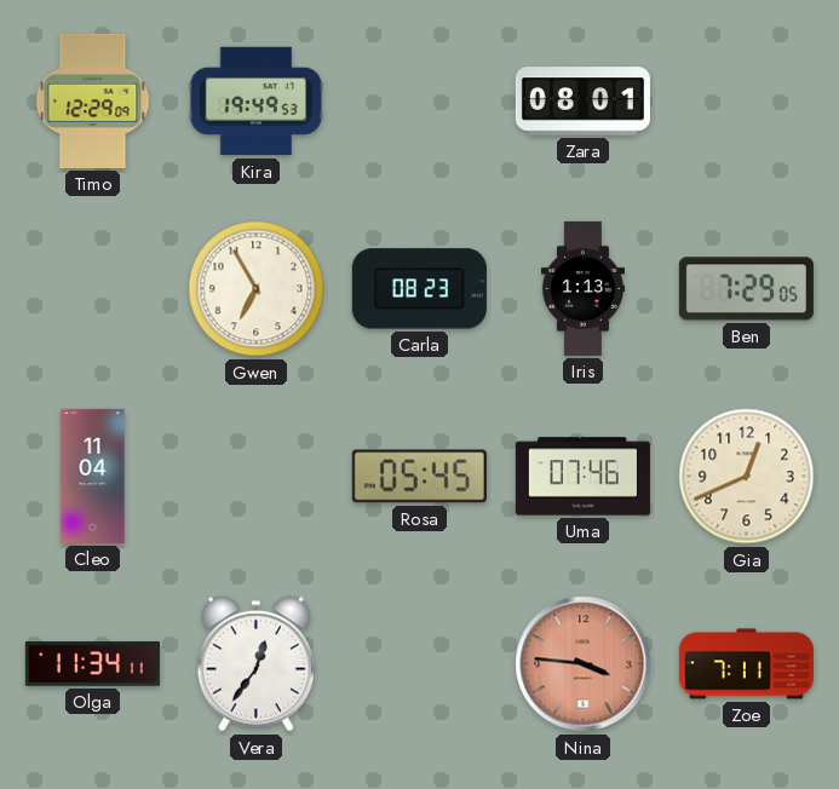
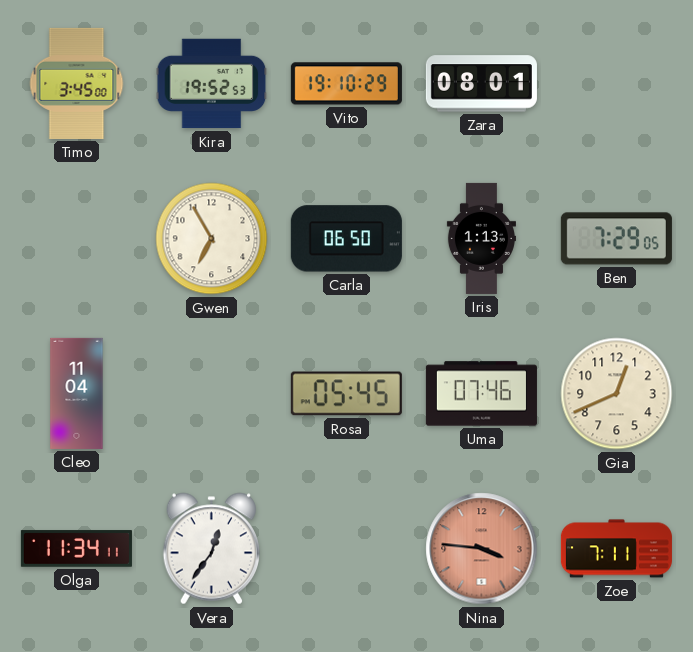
Timo: 12:29 -> 3:45
Kira: 19:49 -> 19:52
Vito: none -> 19:10
Carla: 08:23 -> 06:50
